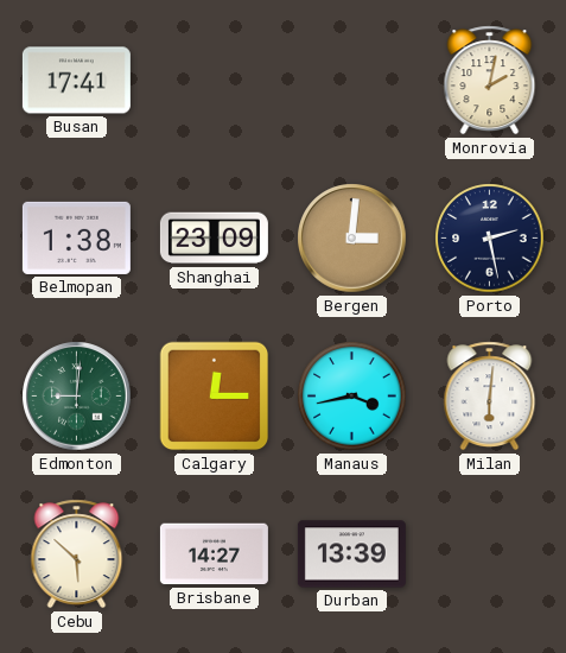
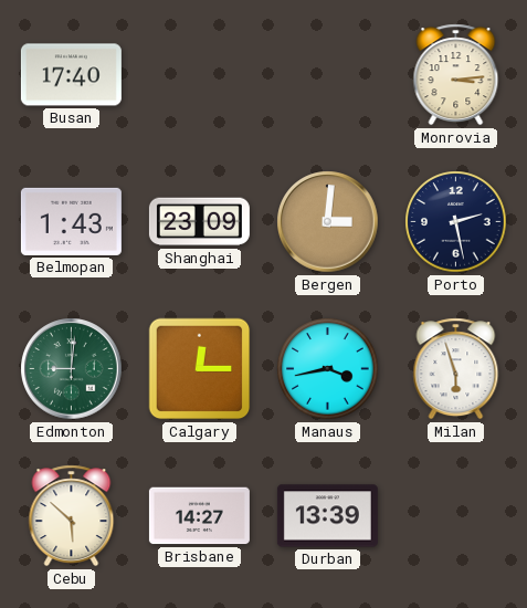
Busan: 17:41 -> 17:40
Monrovia: 2:02 -> 3:14
Belmopan: 1:38 -> 1:43
Milan: 6:01 -> 5:57
